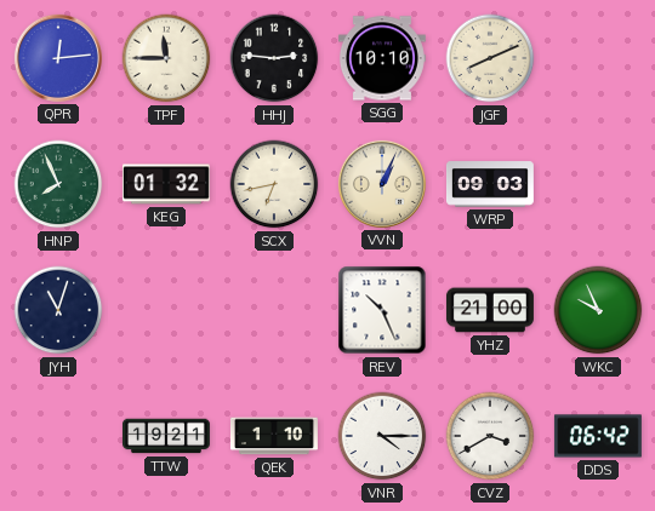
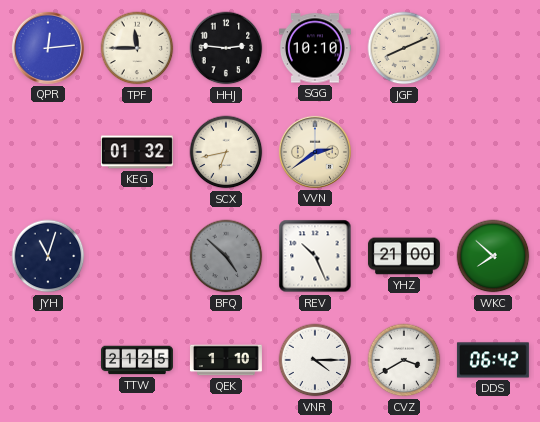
HNP: 7:56 -> none
VVN: 1:04 -> 2:39
WRP: 09:03 -> none
BFQ: none -> 4:52
WKC: 9:56 -> 7:52
TTW: 19:21 -> 21:25
